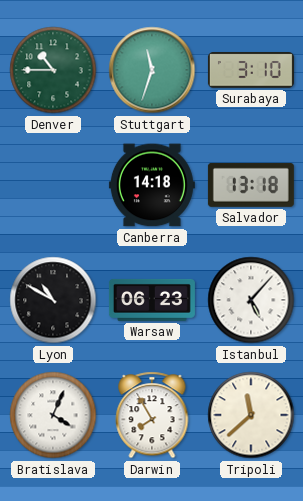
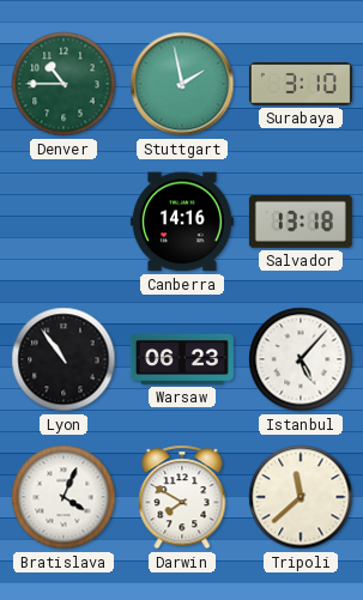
Stuttgart: 11:33 -> 1:58
Canberra: 14:18 -> 14:16
Lyon: 10:50 -> 10:54
Darwin: 7:55 -> 7:50
